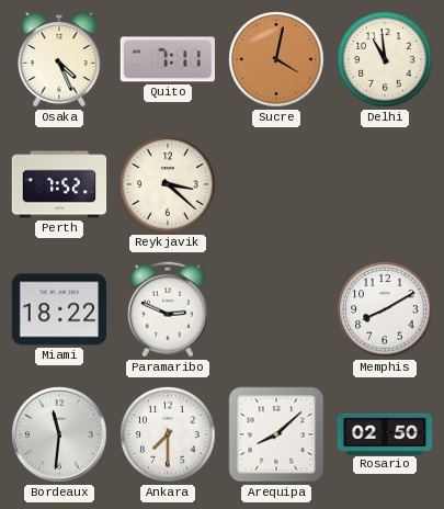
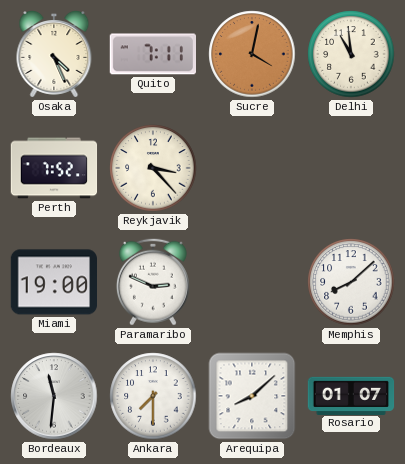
Reykjavik: 3:22 -> 3:23
Miami: 18:22 -> 19:00
Memphis: 8:10 -> 8:08
Rosario: 02:50 -> 01:07
